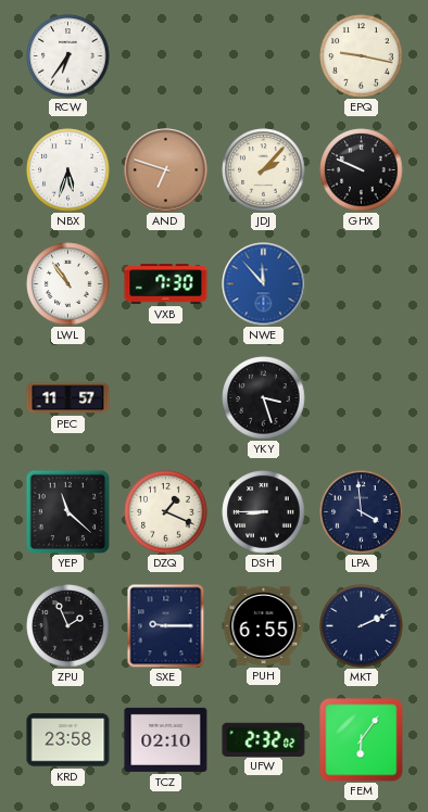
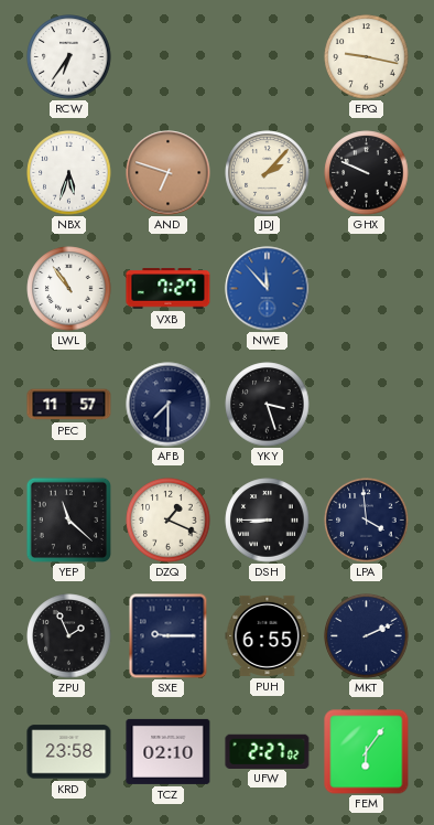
VXB: 7:30 -> 7:27
AFB: none -> 7:30
UFW: 2:32 -> 2:27
